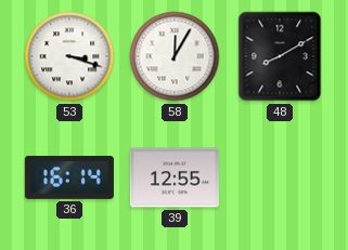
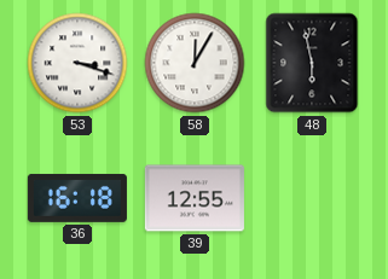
48: 8:10 -> 5:58
36: 16:14 -> 16:18
